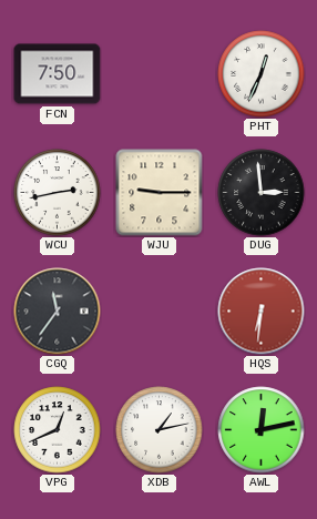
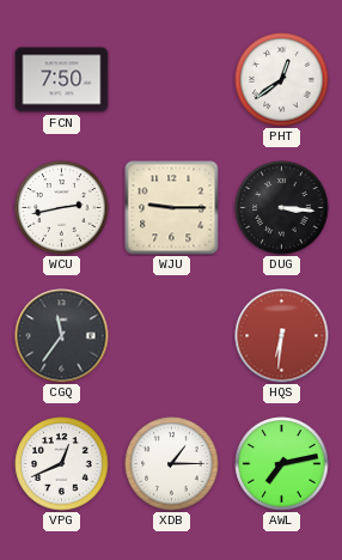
PHT: 12:34 -> 12:39
DUG: 2:59 -> 3:16
XDB: 1:13 -> 1:15
AWL: 12:13 -> 7:13
